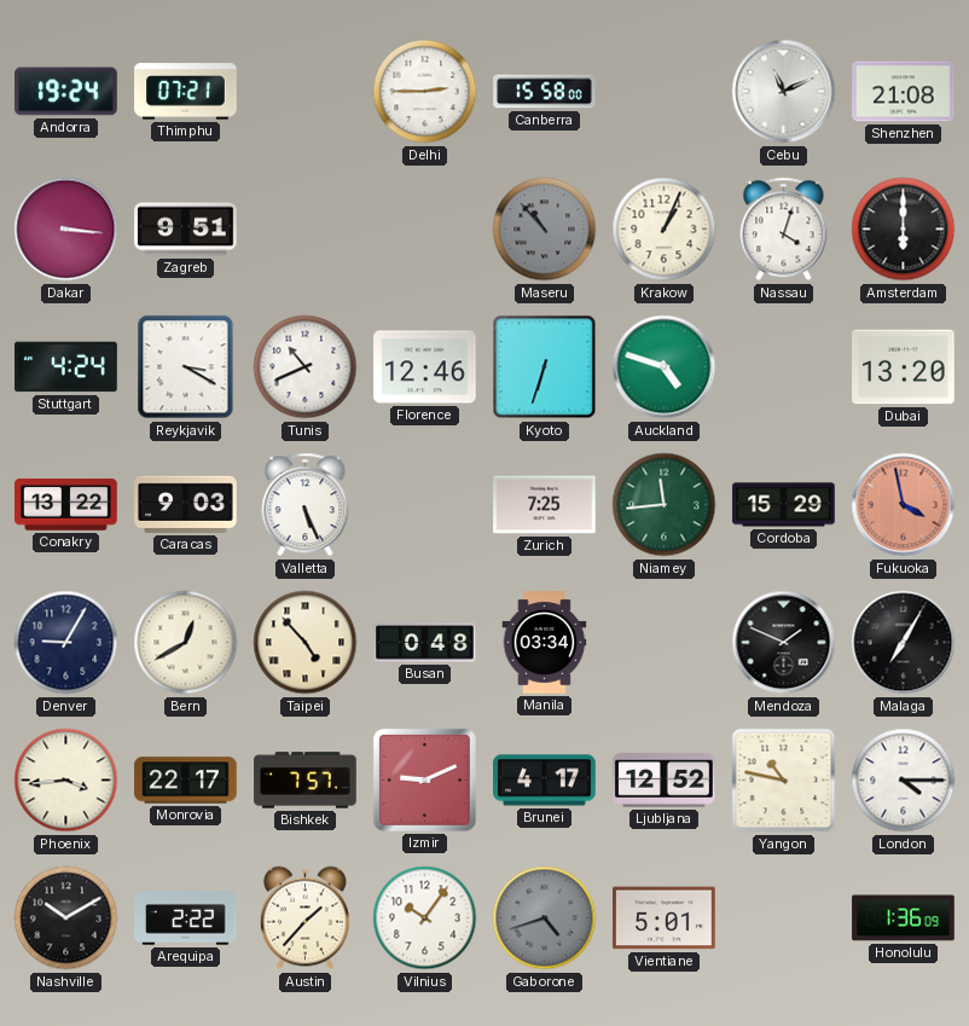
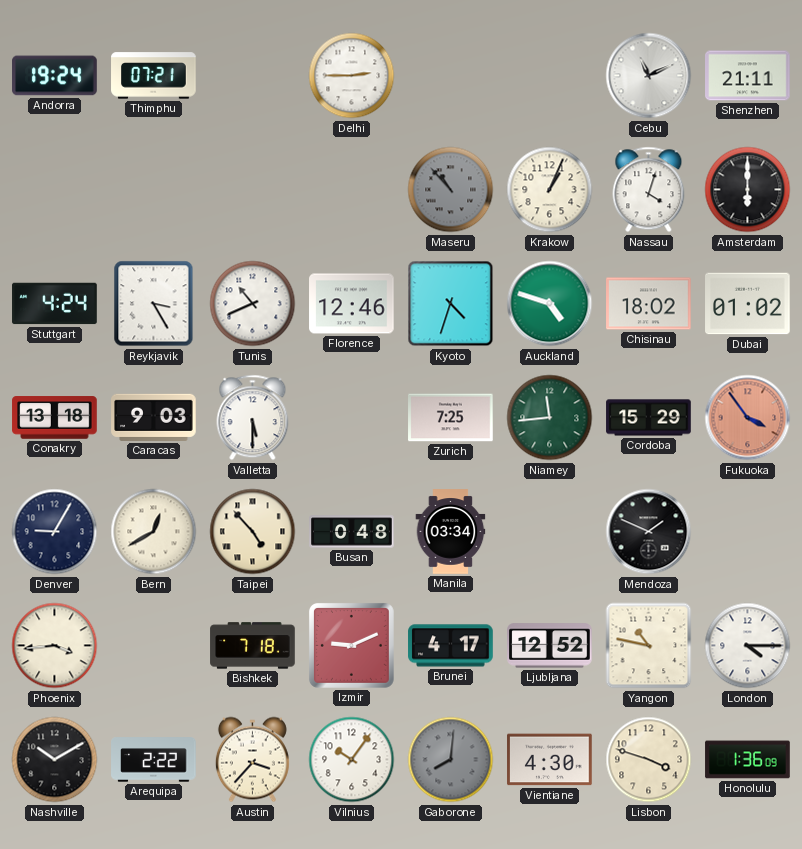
Canberra: 15:58 -> none
Shenzhen: 21:08 -> 21:11
Dakar: 3:16 -> none
Zagreb: 9:51 -> none
Reykjavik: 3:20 -> 3:25
Kyoto: 6:33 -> 4:33
Chisinau: none -> 18:02
Dubai: 13:20 -> 01:02
Conakry: 13:22 -> 13:18
Valletta: 5:26 -> 5:30
Fukuoka: 3:58 -> 3:54
Malaga: 7:05 -> none
Monrovia: 22:17 -> none
Bishkek: 7:57 -> 7:18
Austin: 1:37 -> 3:37
Gaborone: 4:42 -> 8:01
Vientiane: 5:01 -> 4:30
Lisbon: none -> 3:48
